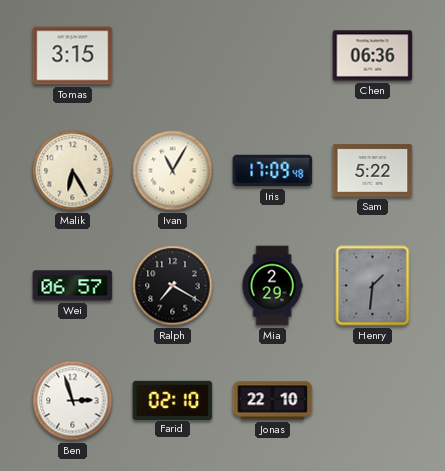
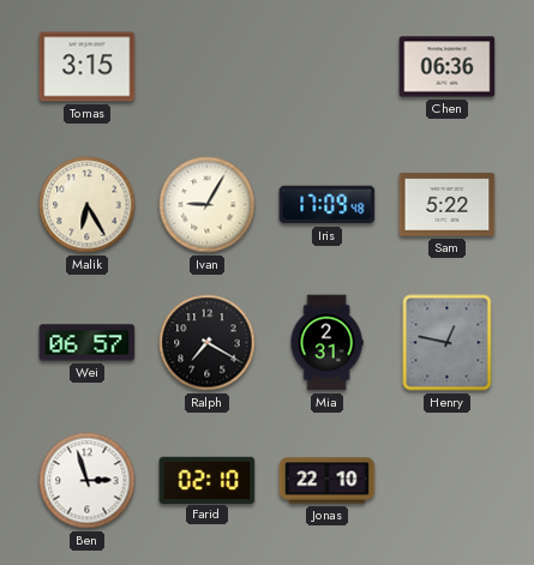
Ivan: 11:05 -> 9:05
Mia: 2:29 -> 2:31
Henry: 1:31 -> 12:47
